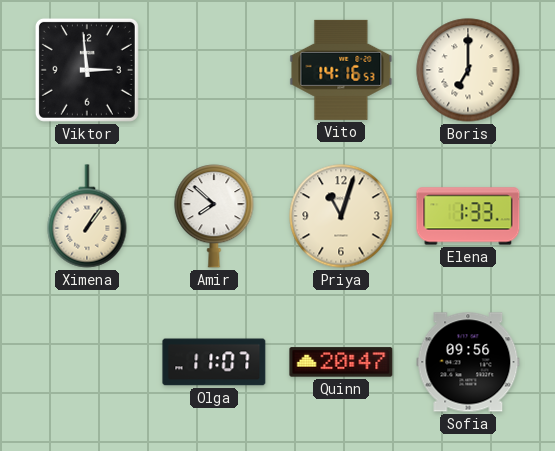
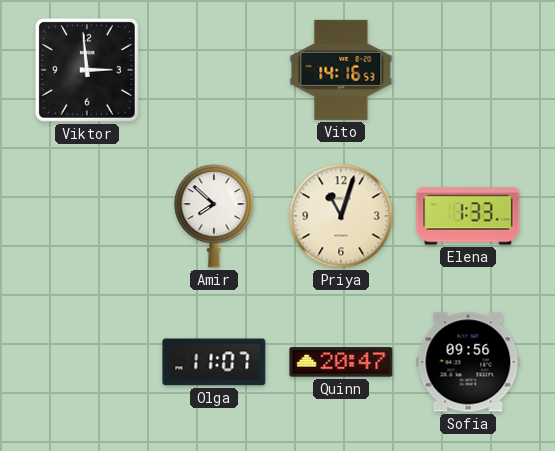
Boris: 7:00 -> none
Ximena: 1:06 -> none
